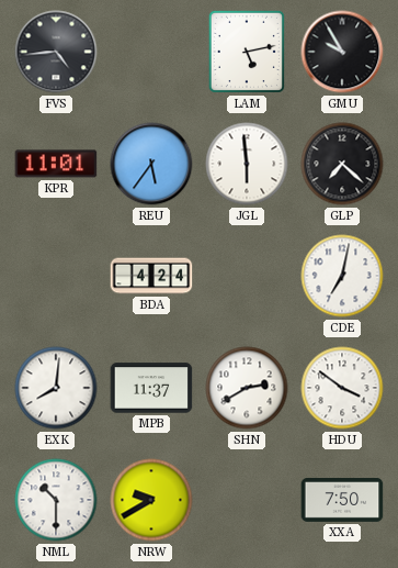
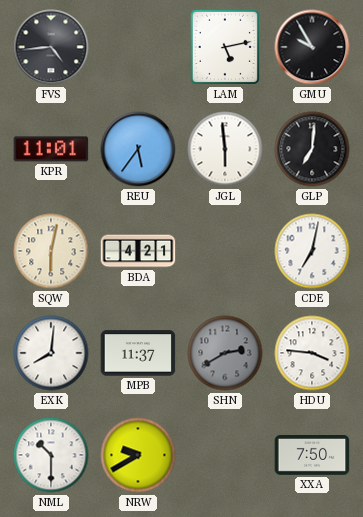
GLP: 7:22 -> 7:01
SQW: none -> 6:02
BDA: 4:24 -> 4:21
SHN dial: white -> grey
HDU: 3:51 -> 3:46
